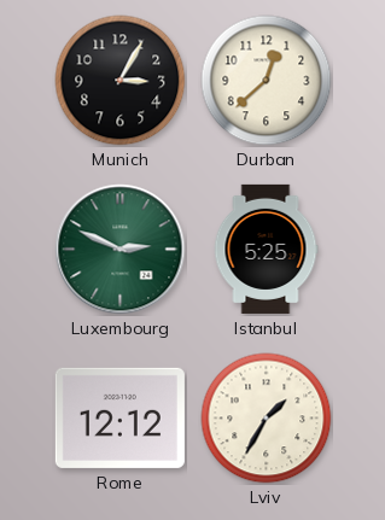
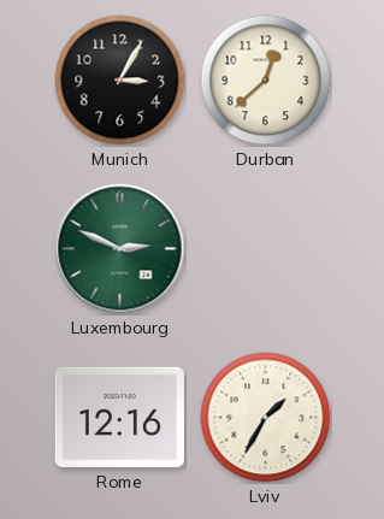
Istanbul: 5:25 -> none
Rome: 12:12 -> 12:16
